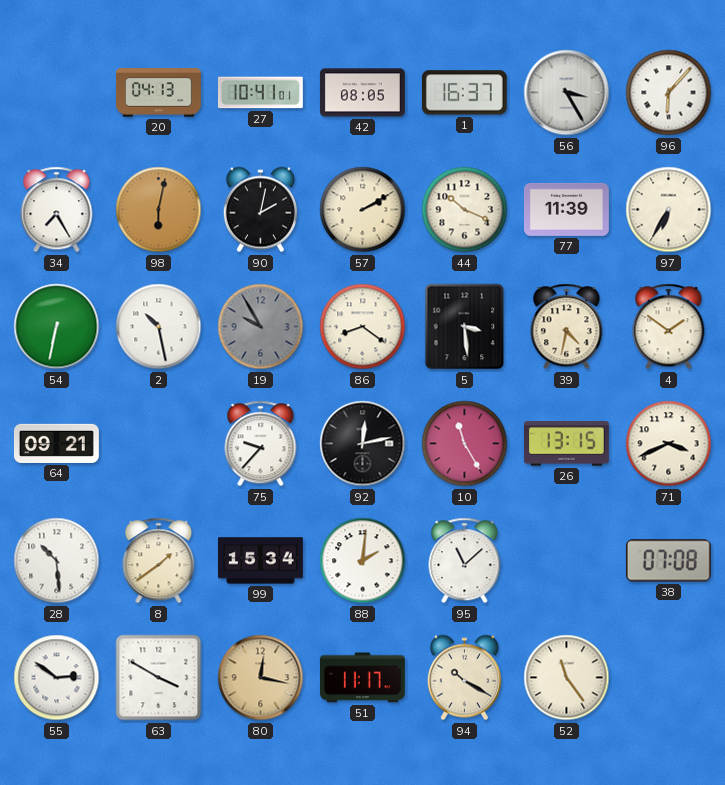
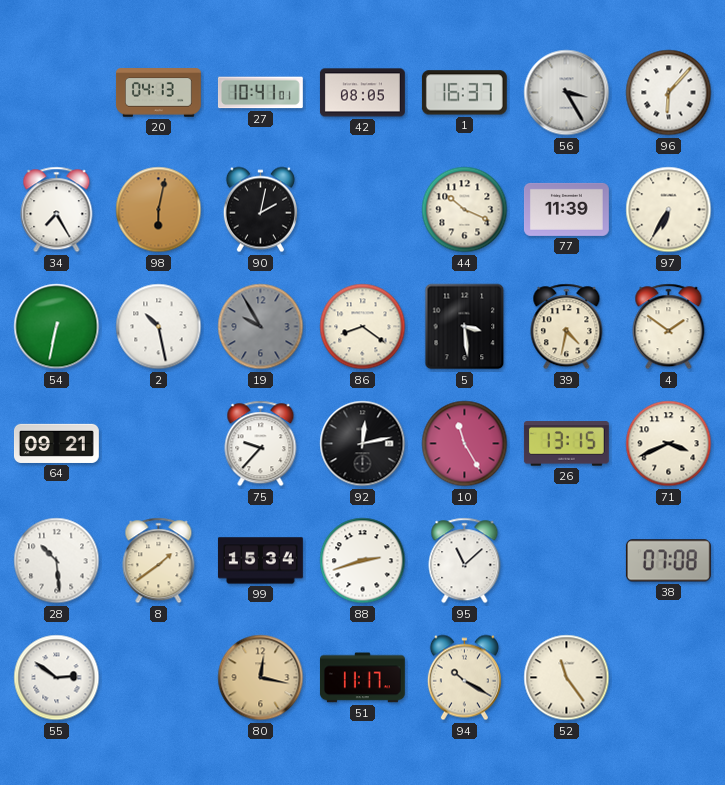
57: 2:10 -> none
88: 2:01 -> 2:42
63: 3:50 -> none
